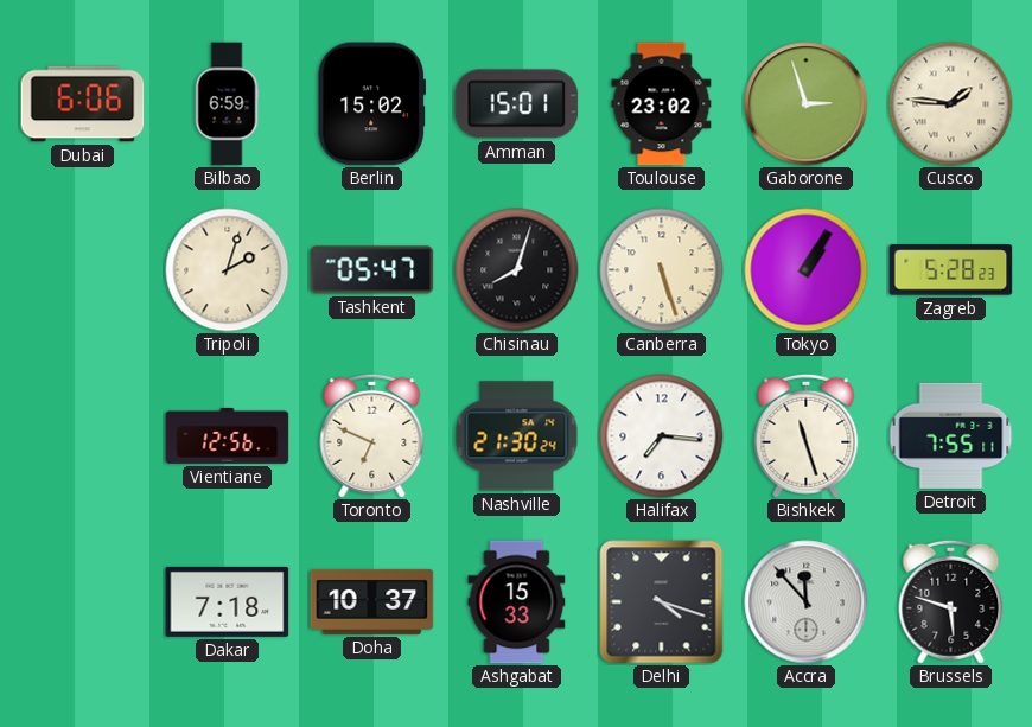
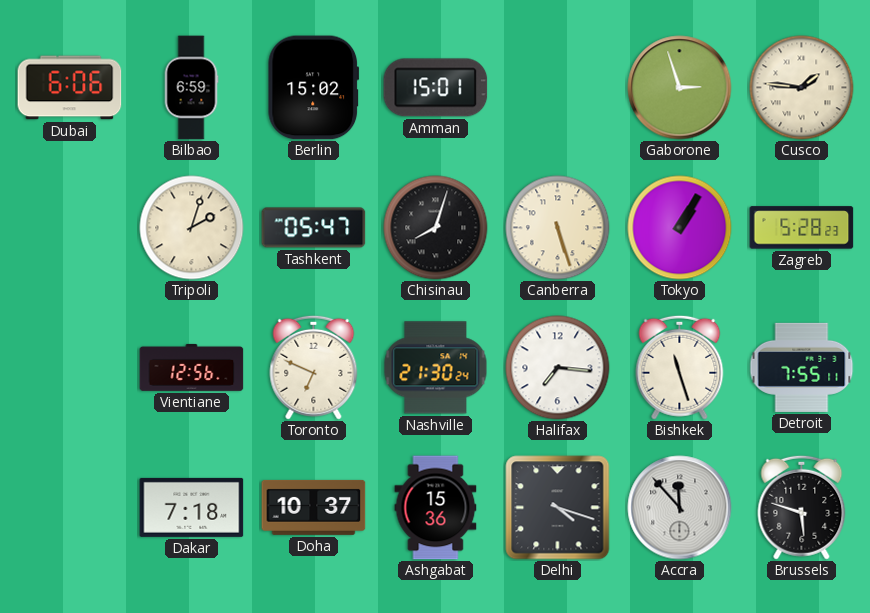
Toulouse: 23:02 -> none
Ashgabat: 15:33 -> 15:36
